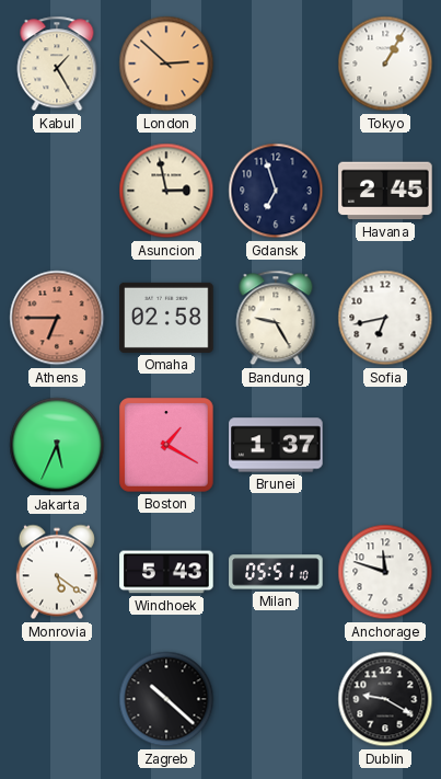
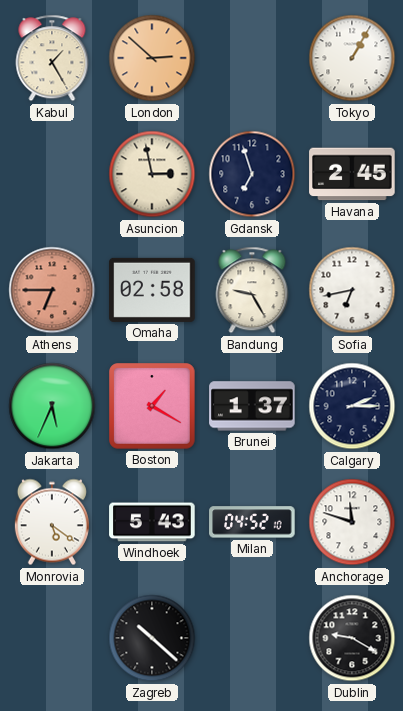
Calgary: none -> 2:15
Milan: 05:51 -> 04:52
